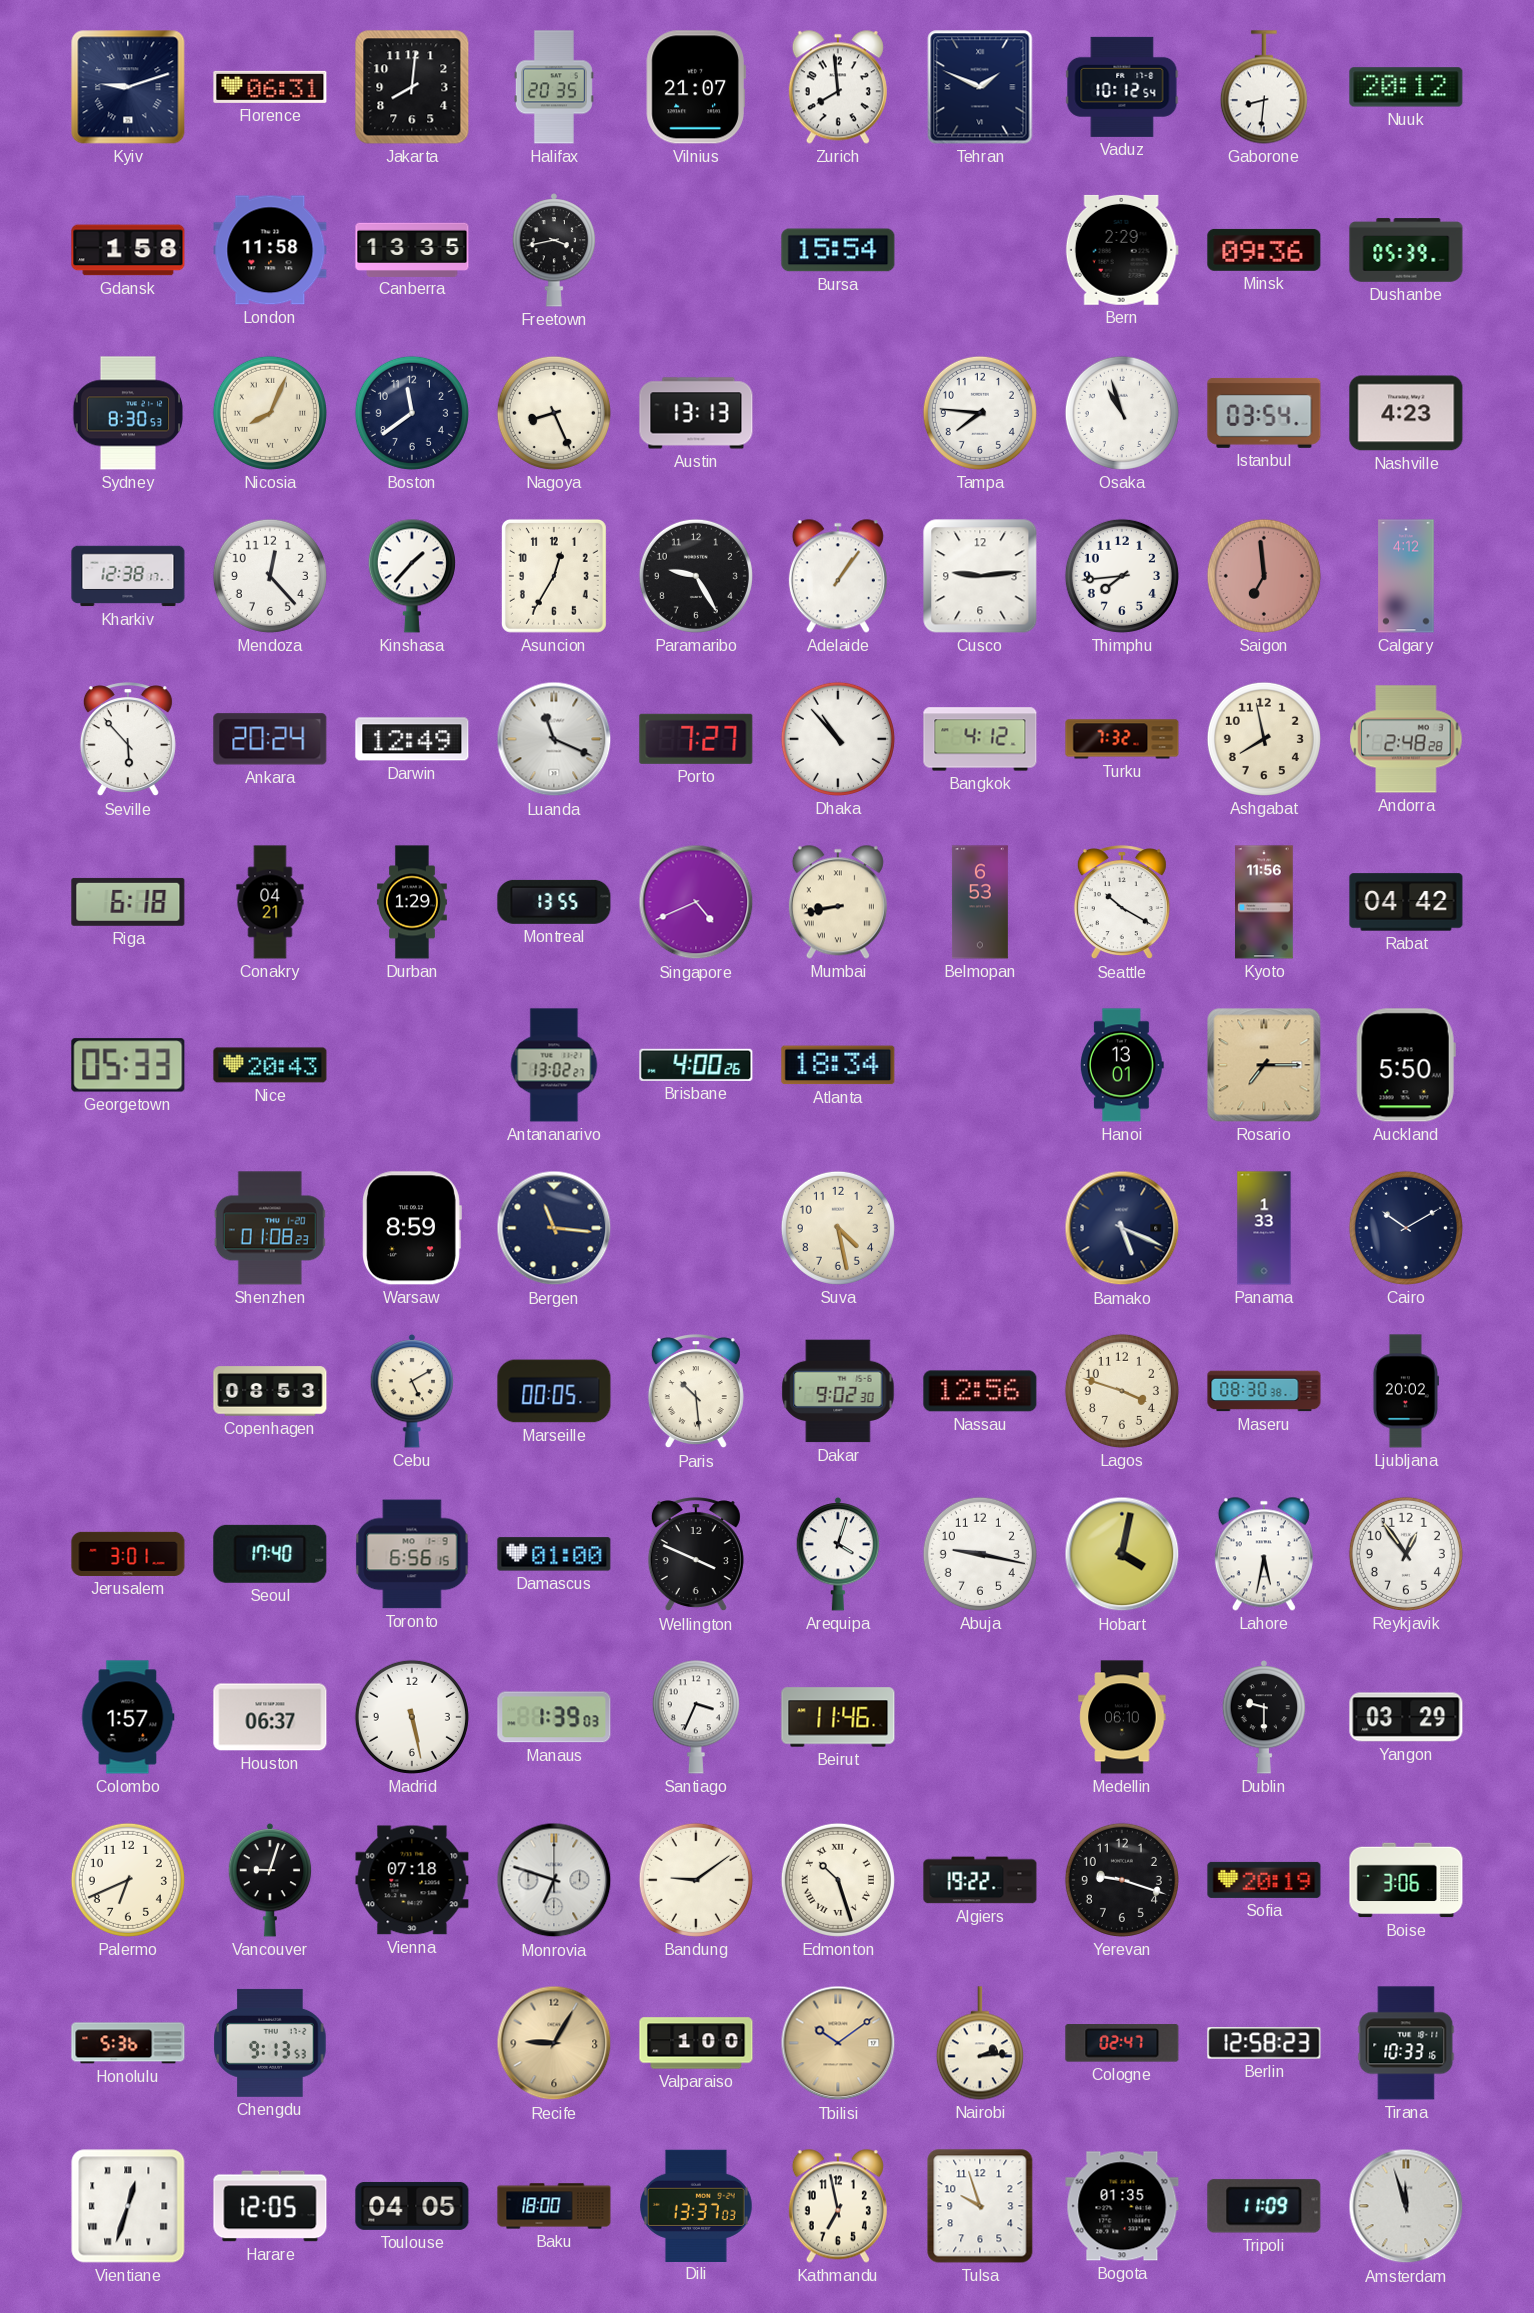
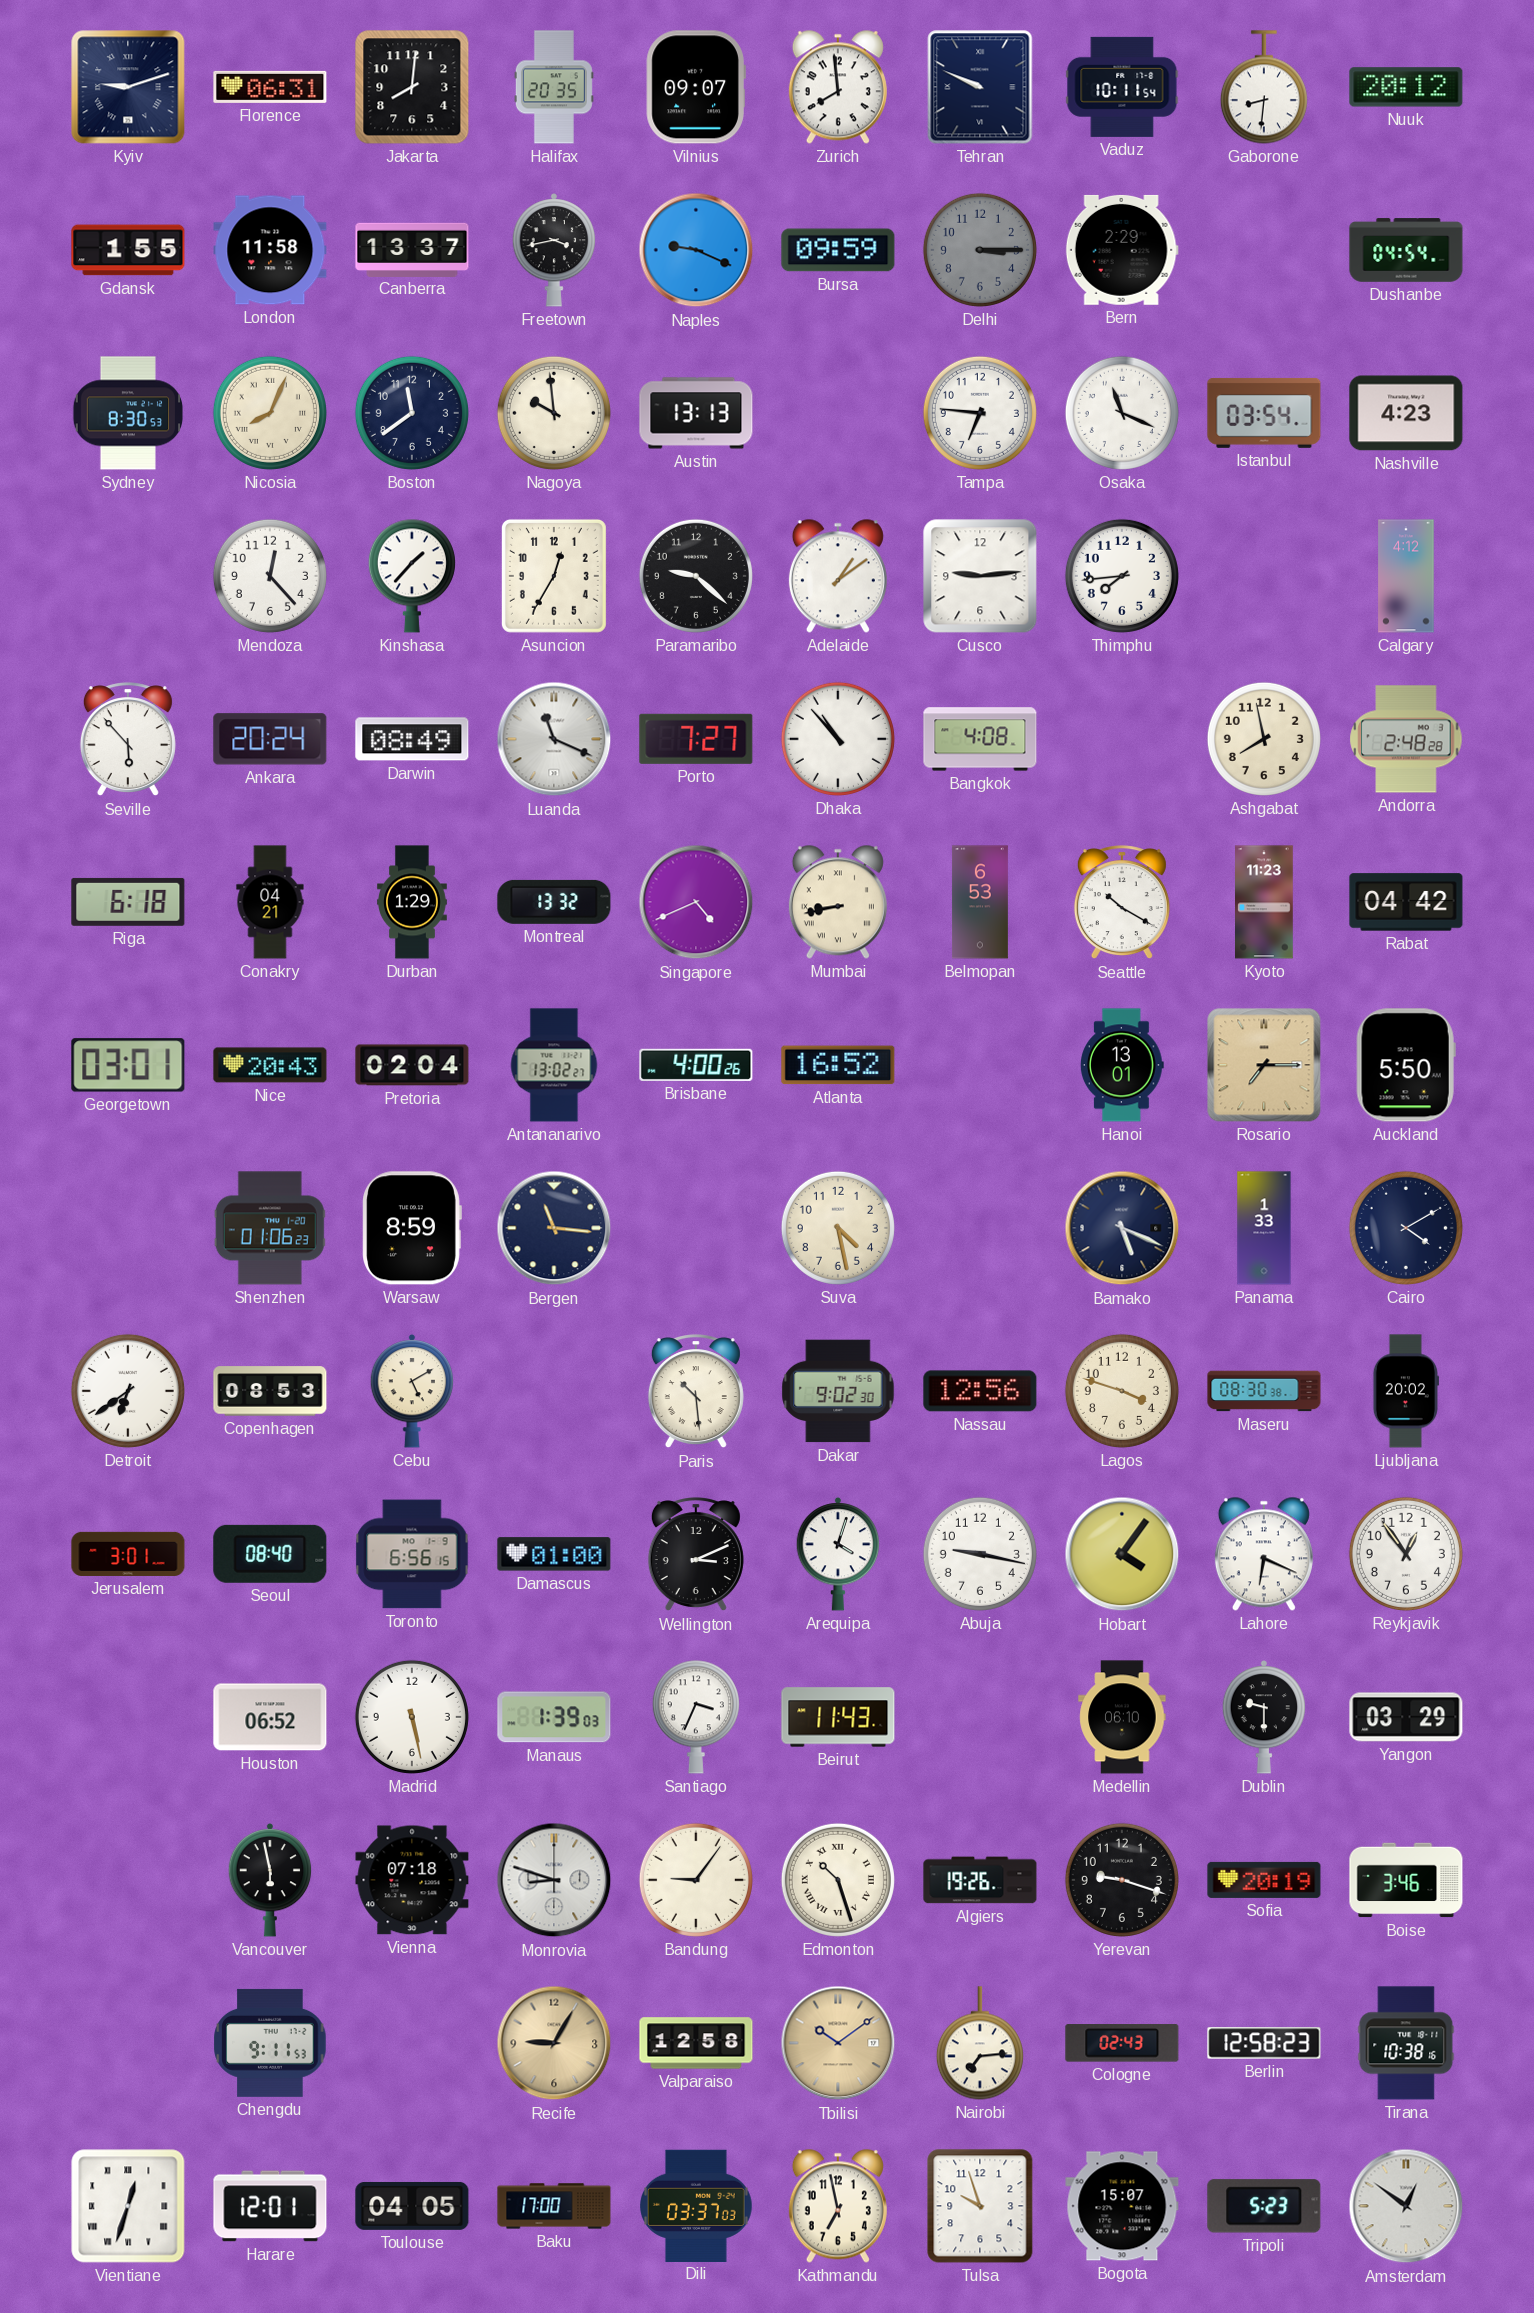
Vilnius: 21:07 -> 09:07
Tehran: 1:49 -> 9:49
Vaduz: 10:12 -> 10:11
Gdansk: 1:58 -> 1:55
Canberra: 13:35 -> 13:37
Naples: none -> 9:19
Bursa: 15:54 -> 09:59
Delhi: none -> 3:15
Minsk: 09:36 -> none
Dushanbe: 05:39 -> 04:54
Nagoya: 8:26 -> 9:59
Tampa: 7:46 -> 6:46
Osaka: 10:57 -> 11:19
Kharkiv: 12:38 -> none
Paramaribo: 9:25 -> 9:22
Adelaide: 1:06 -> 1:09
Saigon: 6:59 -> none
Darwin: 12:49 -> 08:49
Bangkok: 4:12 -> 4:08
Turku: 7:32 -> none
Montreal: 13:55 -> 13:32
Kyoto: 11:56 -> 11:23
Georgetown: 05:33 -> 03:01
Pretoria: none -> 02:04
Atlanta: 18:34 -> 16:52
Shenzhen: 01:08 -> 01:06
Cairo: 10:10 -> 4:10
Detroit: none -> 6:39
Marseille: 00:05 -> none
Seoul: 17:40 -> 08:40
Wellington: 3:49 -> 3:11
Hobart: 4:02 -> 4:06
Lahore: 5:32 -> 6:19
Colombo: 1:57 -> none
Houston: 06:37 -> 06:52
Beirut: 11:46 -> 11:43
Palermo: 6:41 -> none
Vancouver: 9:03 -> 5:58
Monrovia: 6:48 -> 8:48
Bandung: 9:09 -> 9:06
Algiers: 19:22 -> 19:26
Boise: 3:06 -> 3:46
Honolulu: 5:36 -> none
Chengdu: 9:13 -> 9:11
Valparaiso: 1:00 -> 12:58
Nairobi: 2:14 -> 7:14
Cologne: 02:47 -> 02:43
Tirana: 10:33 -> 10:38
Harare: 12:05 -> 12:01
Baku: 18:00 -> 17:00
Dili: 13:37 -> 03:37
Bogota: 01:35 -> 15:07
Tripoli: 11:09 -> 5:23
Amsterdam: 11:57 -> 12:51
